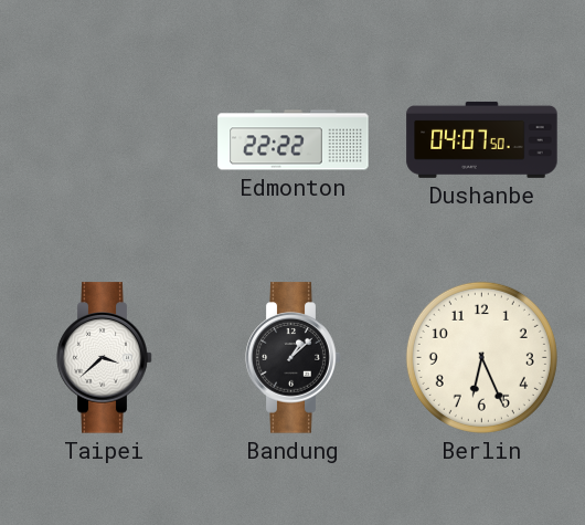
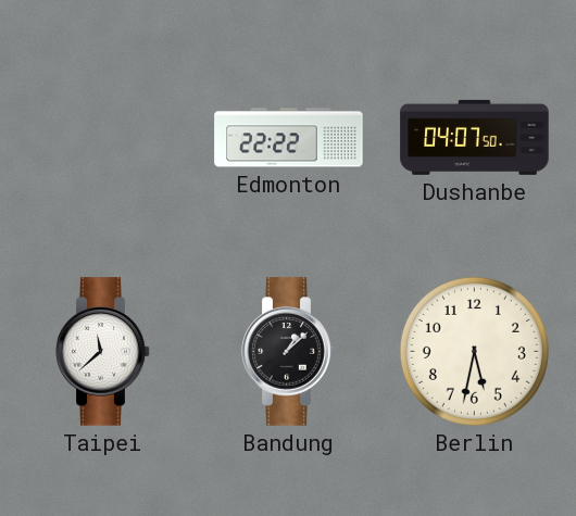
Taipei: 3:38 -> 11:38
Berlin: 6:26 -> 5:32
